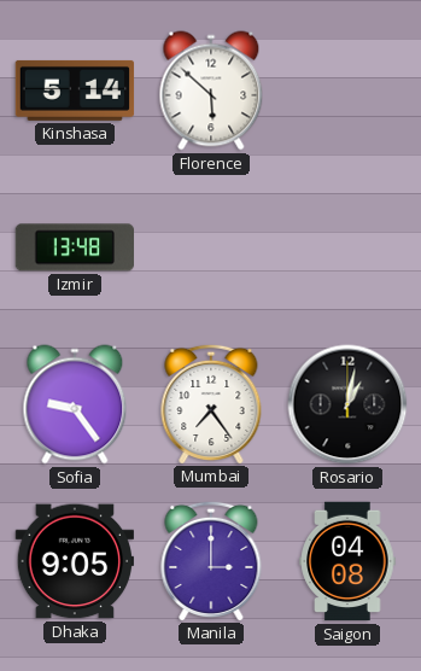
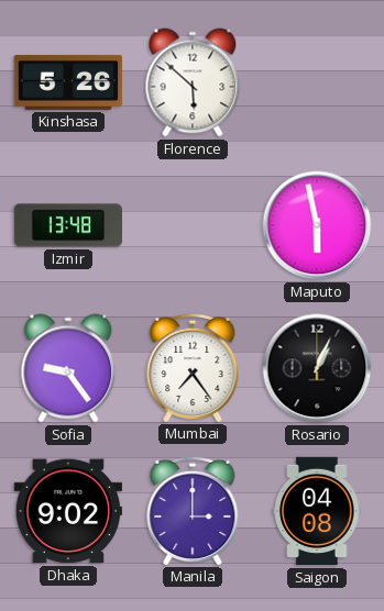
Kinshasa: 5:14 -> 5:26
Maputo: none -> 5:58
Rosario: 1:02 -> 1:04
Dhaka: 9:05 -> 9:02
